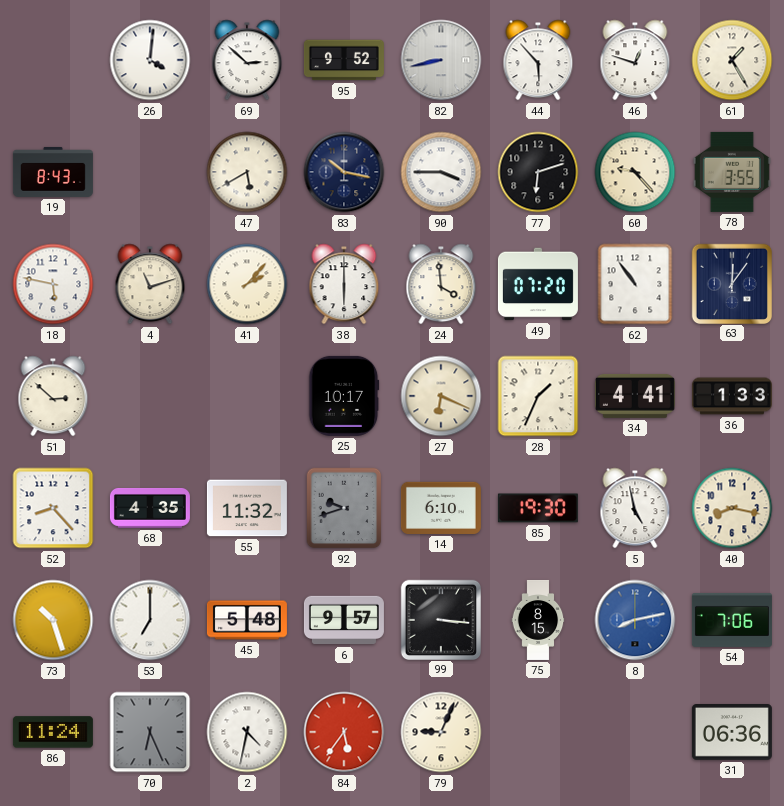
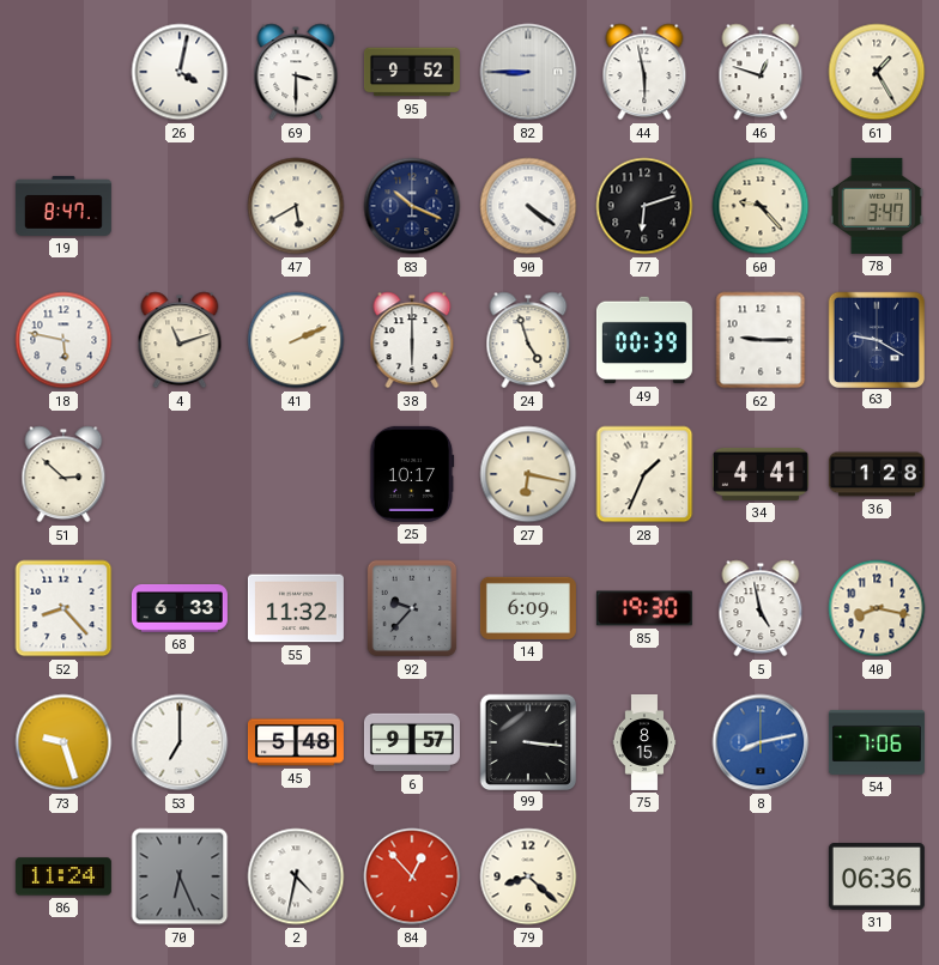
26: 4:01 -> 4:02
69: 2:52 -> 3:30
82: 8:43 -> 8:45
44: 5:53 -> 5:58
19: 8:43 -> 8:47
83: 10:17 -> 10:19
90: 3:45 -> 4:21
78: 3:55 -> 3:47
41: 2:07 -> 2:11
24: 3:59 -> 4:57
49: 07:20 -> 00:39
62: 10:54 -> 9:15
63: 12:06 -> 9:20
27: 6:19 -> 6:17
36: 1:33 -> 1:28
68: 4:35 -> 6:33
92: 9:42 -> 9:37
14: 6:10 -> 6:09
73: 10:27 -> 9:27
84: 5:36 -> 12:53
79: 9:04 -> 8:22
